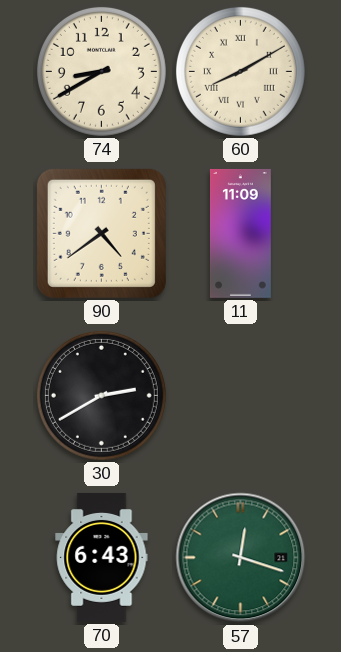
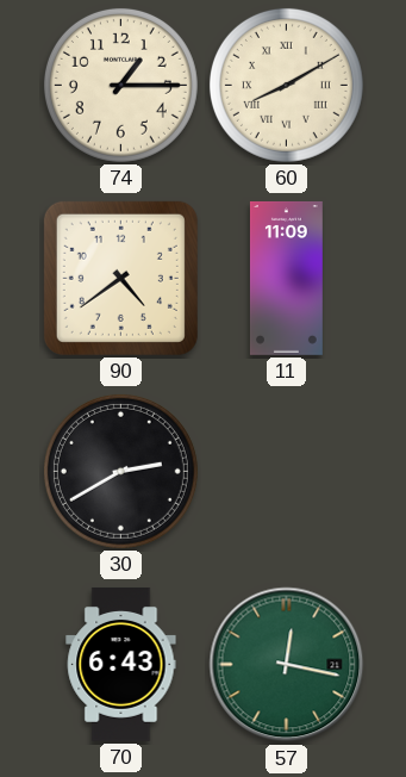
74: 8:40 -> 1:15
57: 12:18 -> 12:17
